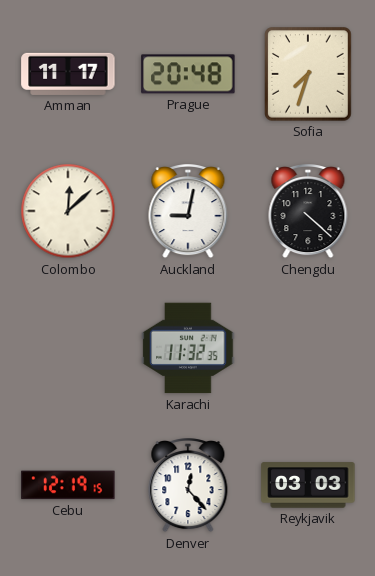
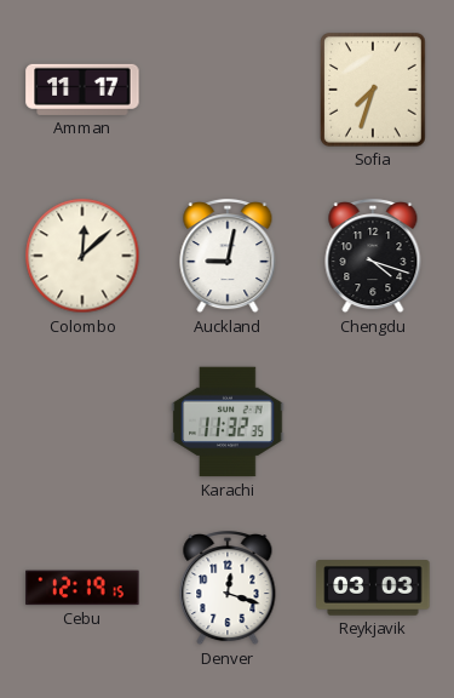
Prague: 20:48 -> none
Chengdu: 4:22 -> 4:18
Denver: 12:23 -> 12:18
